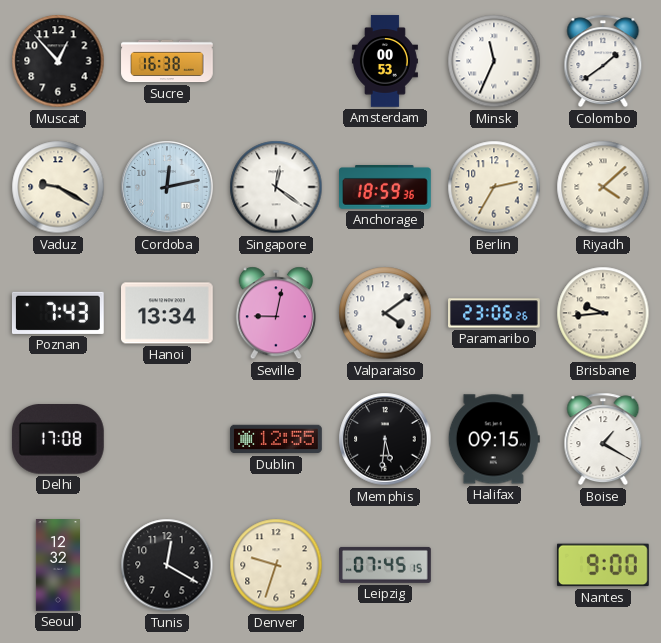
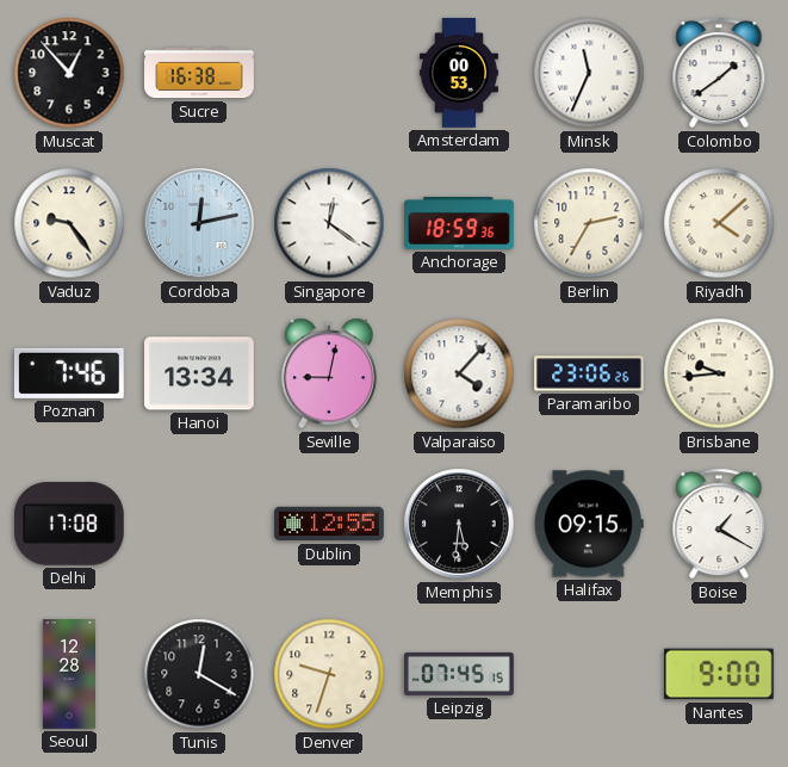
Vaduz: 9:20 -> 9:24
Poznan: 7:43 -> 7:46
Valparaiso: 4:09 -> 4:07
Seoul: 12:32 -> 12:28
